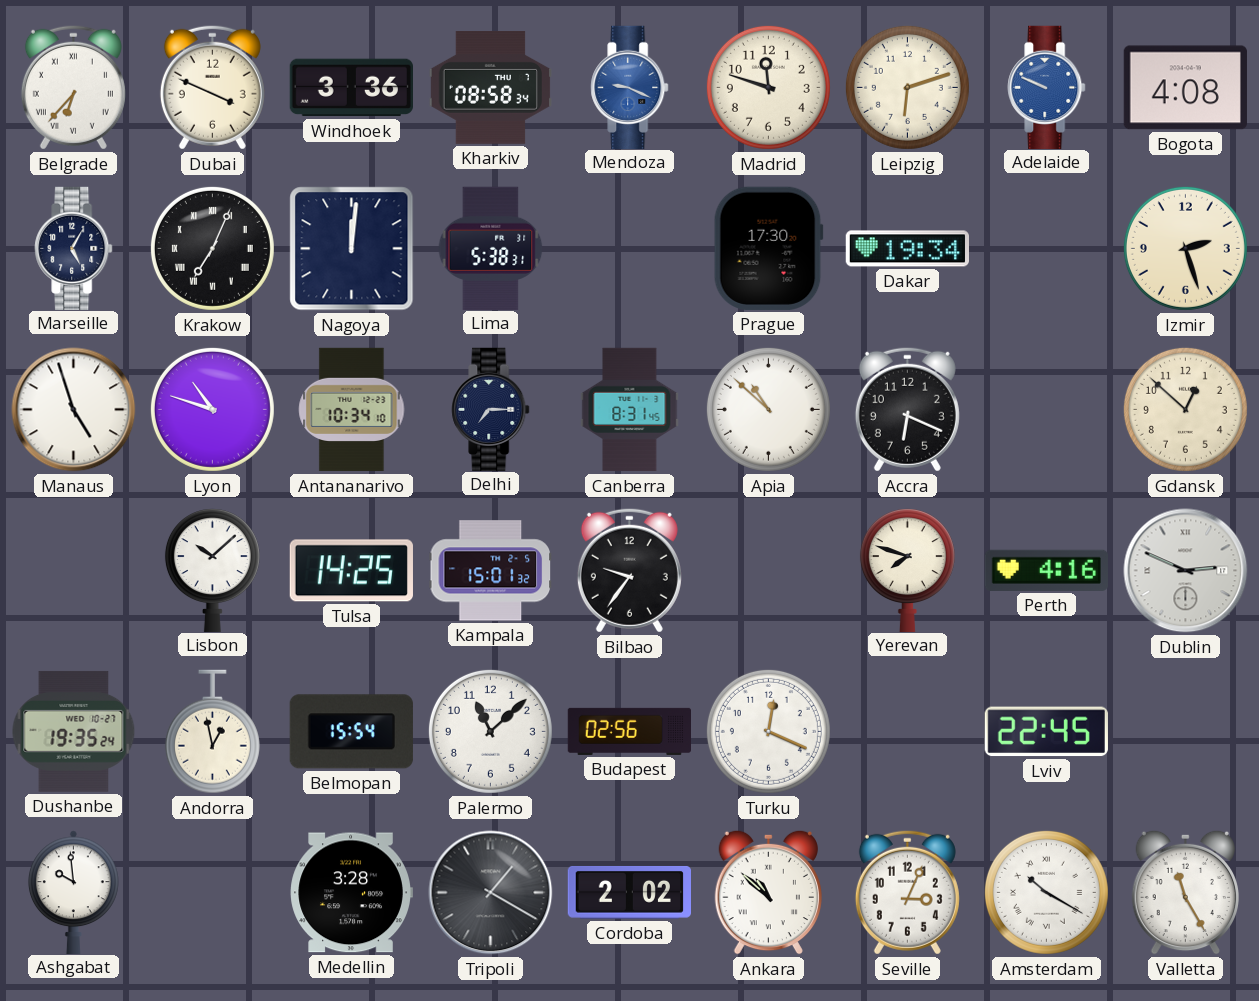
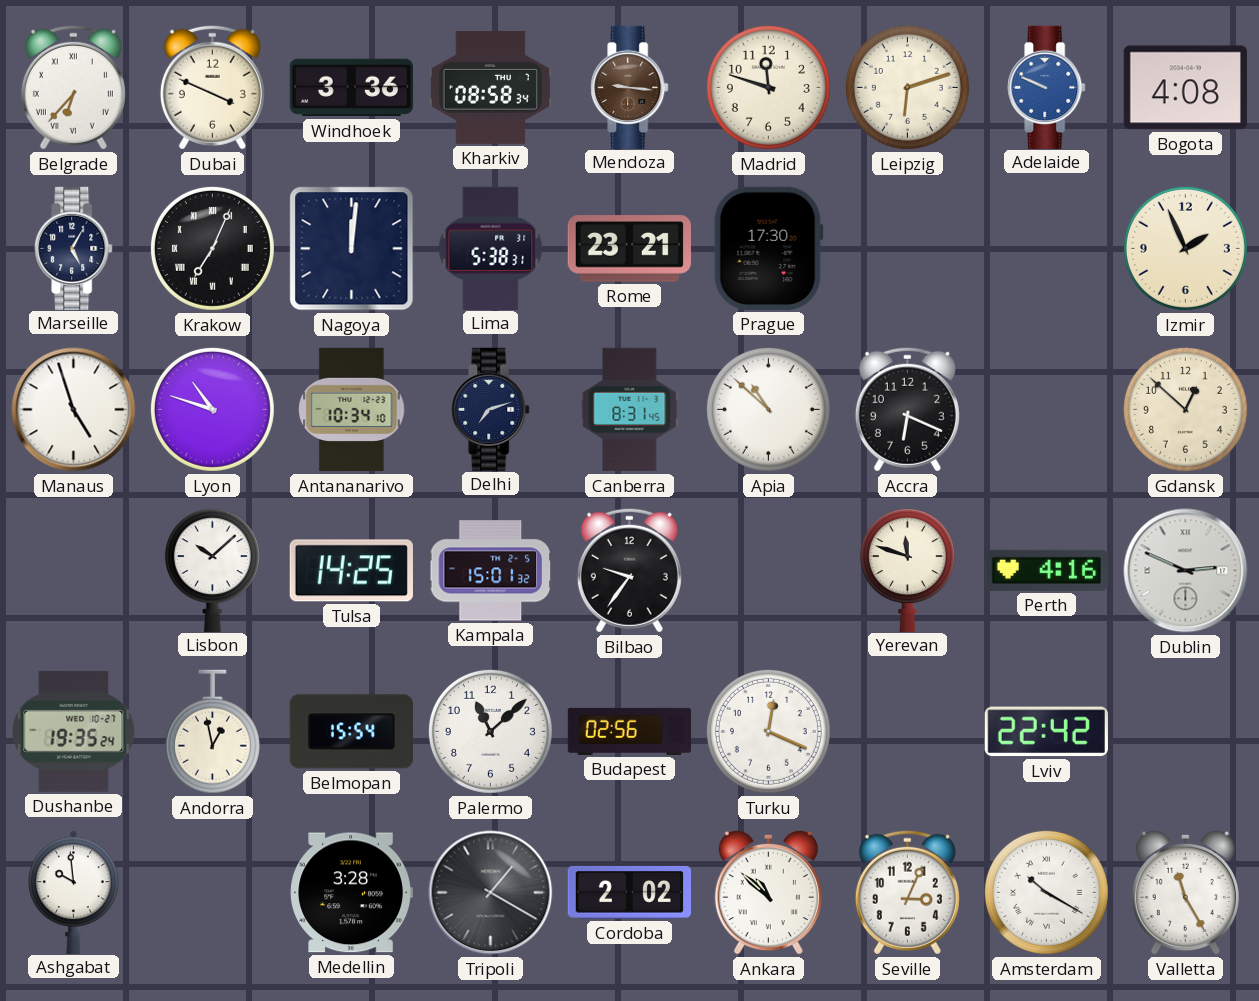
Mendoza: 9:19 -> 9:16
Mendoza dial: blue -> brown
Rome: none -> 23:21
Dakar: 19:34 -> none
Izmir: 2:27 -> 1:56
Delhi: 7:15 -> 7:12
Yerevan: 7:48 -> 11:48
Lviv: 22:45 -> 22:42
